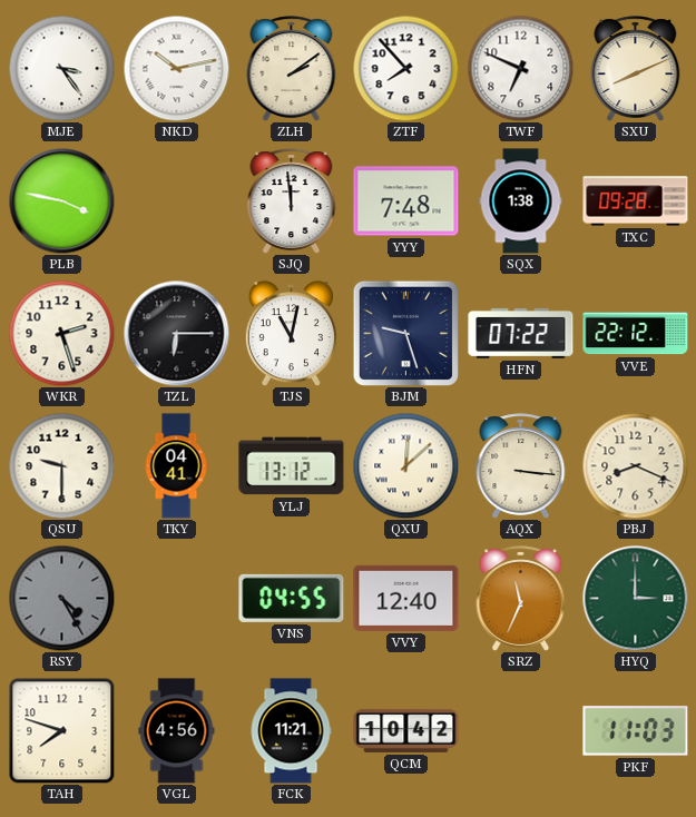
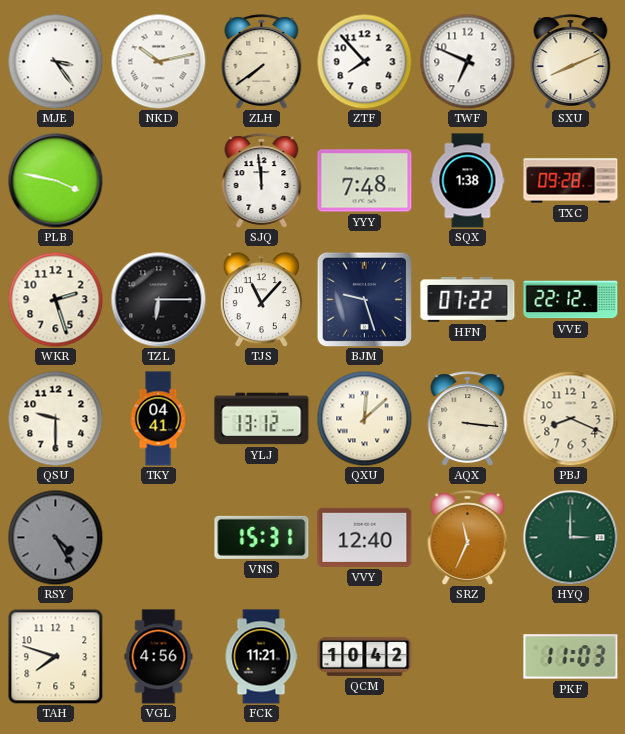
ZLH: 2:09 -> 7:39
TJS: 11:02 -> 11:07
VNS: 04:55 -> 15:31
